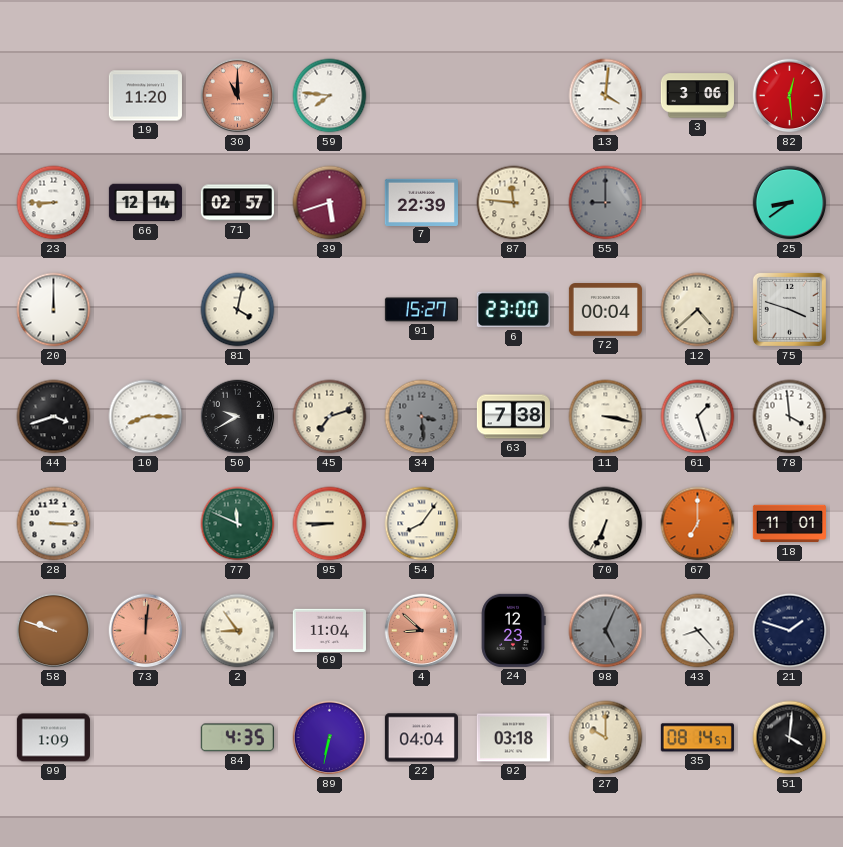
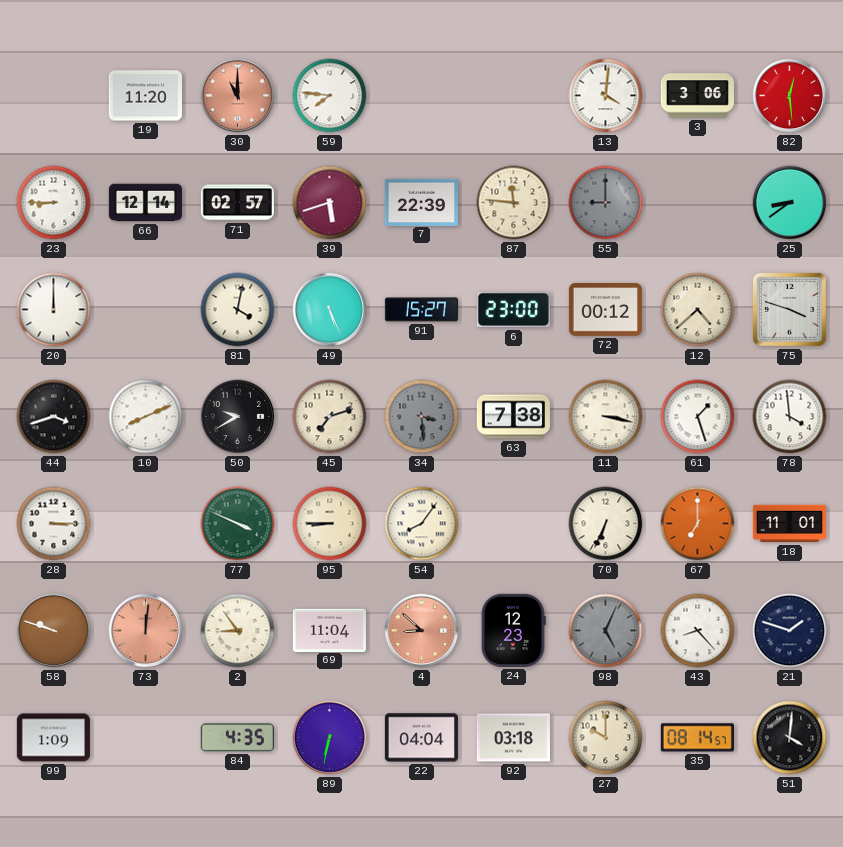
49: none -> 5:26
72: 00:04 -> 00:12
10: 8:15 -> 8:11
77: 11:49 -> 3:49
